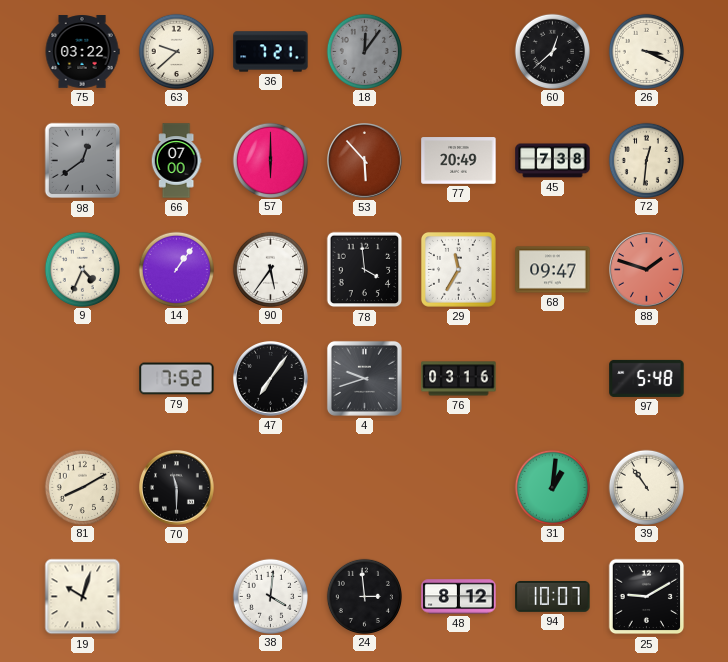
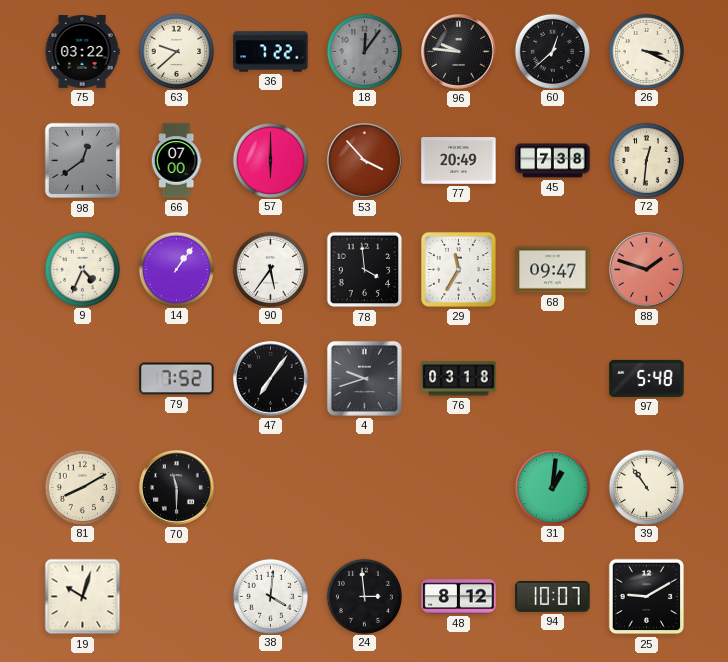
36: 7:21 -> 7:22
96: none -> 9:46
53: 5:53 -> 3:53
76: 03:16 -> 03:18
